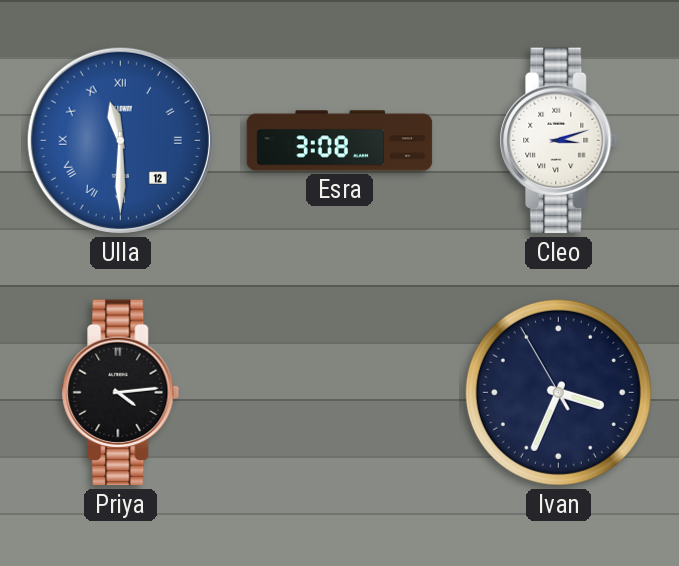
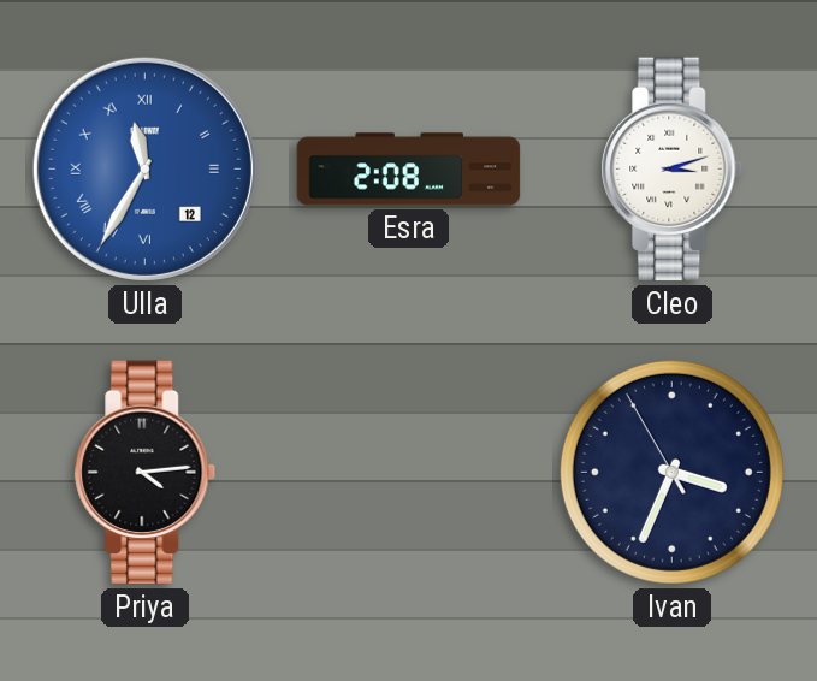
Ulla: 11:30 -> 11:35
Esra: 3:08 -> 2:08
